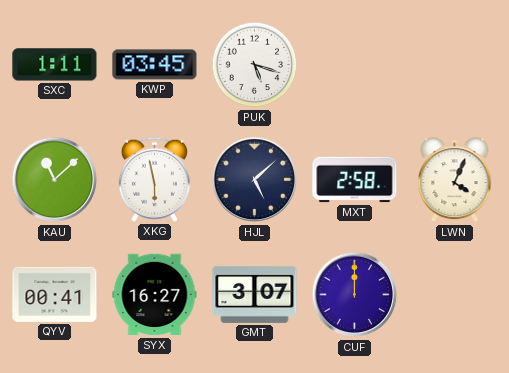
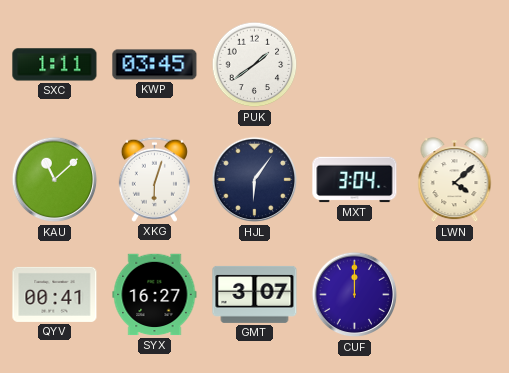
PUK: 5:18 -> 1:39
XKG: 5:58 -> 6:03
HJL: 5:08 -> 6:06
MXT: 2:58 -> 3:04
LWN: 4:04 -> 4:08
